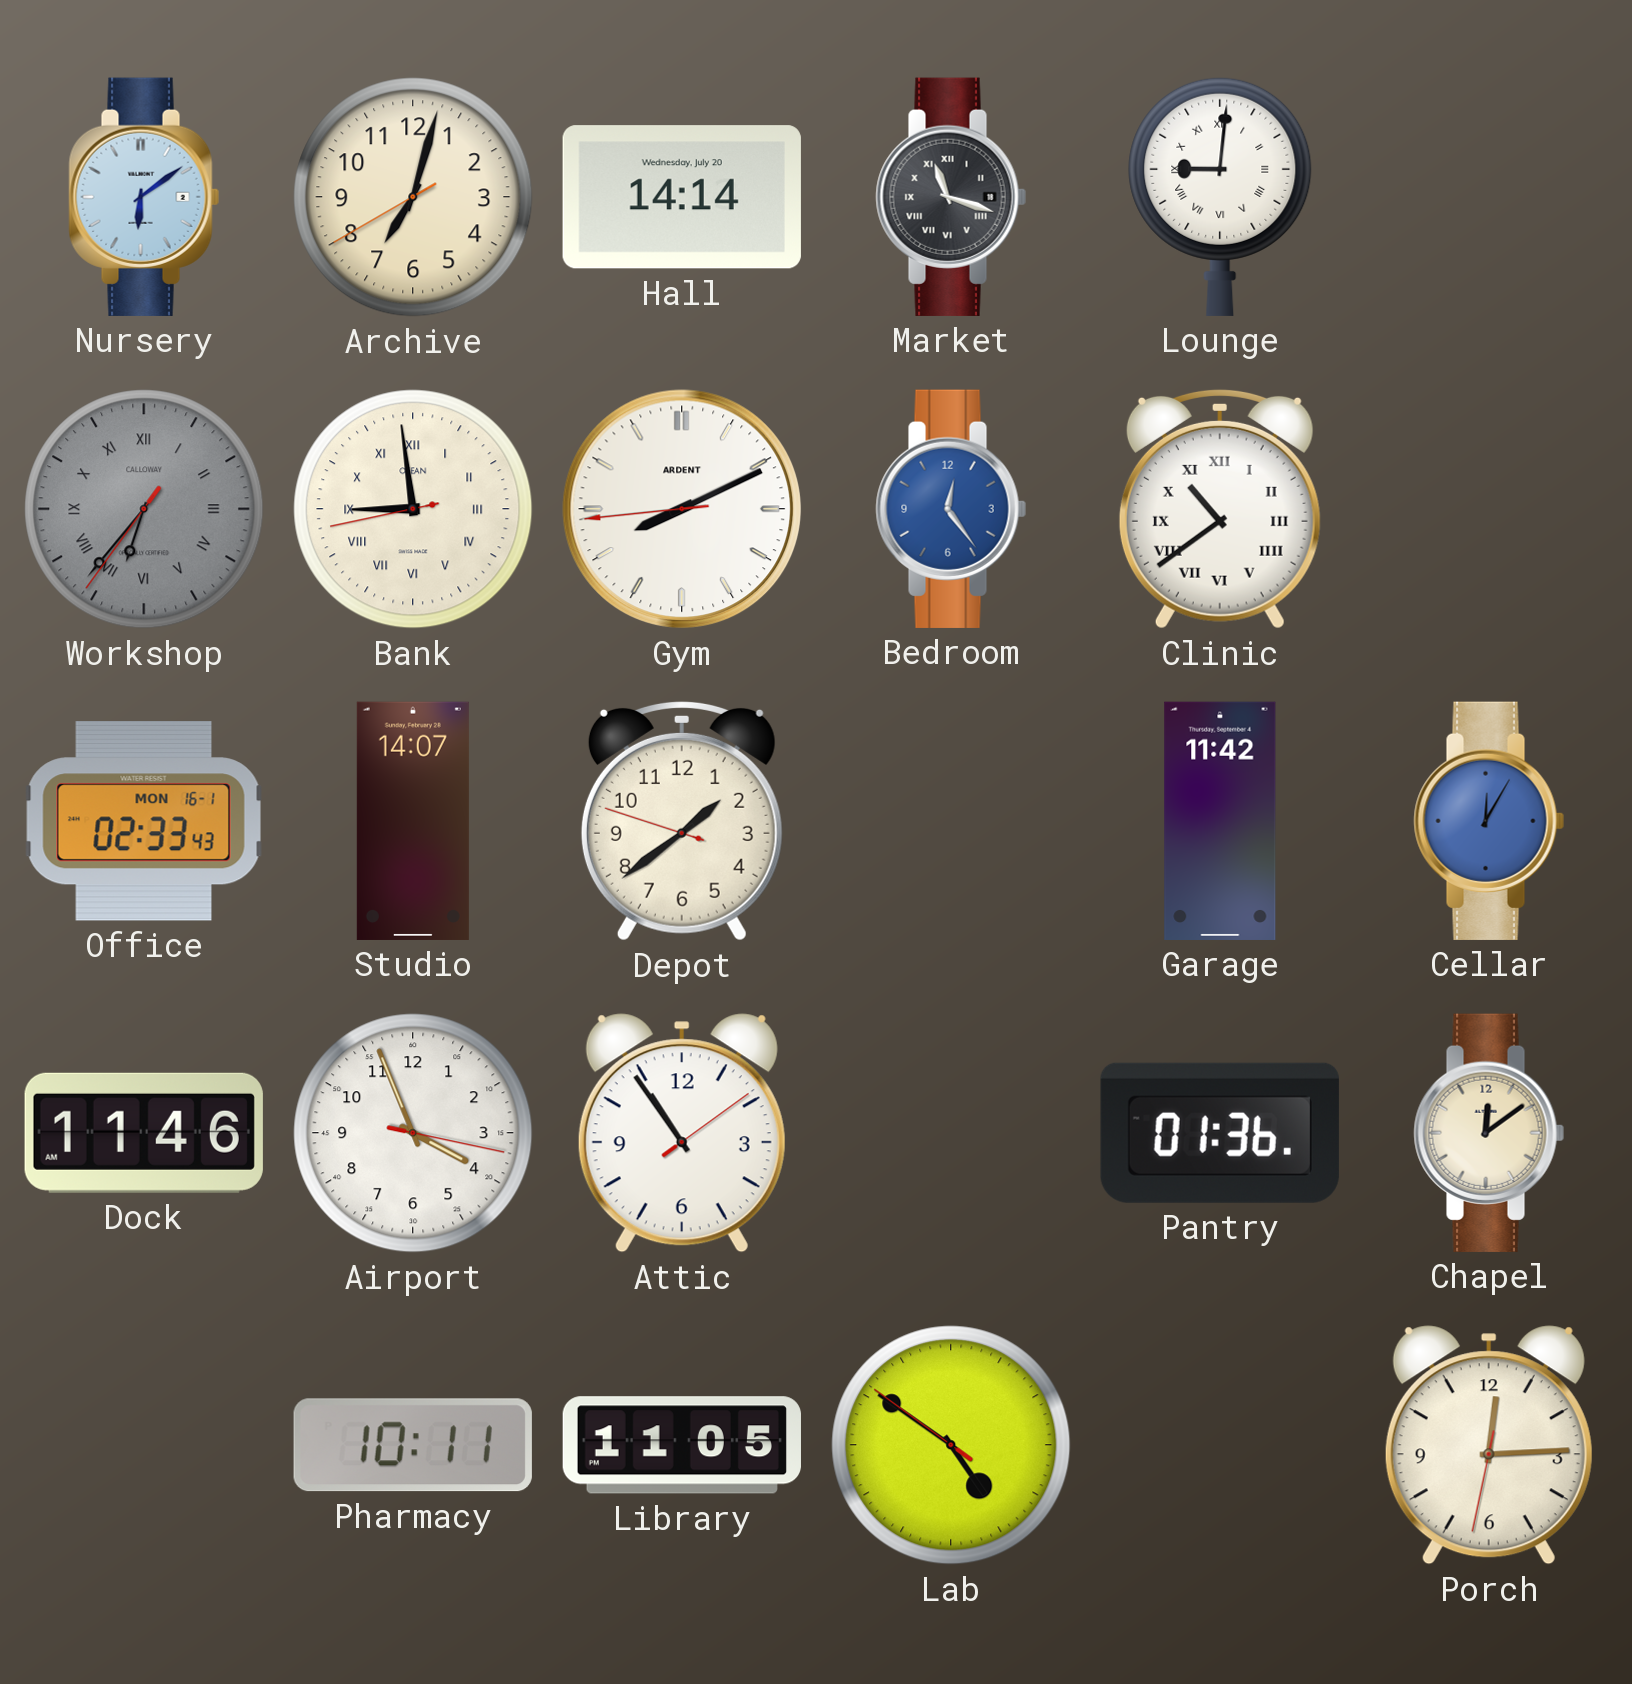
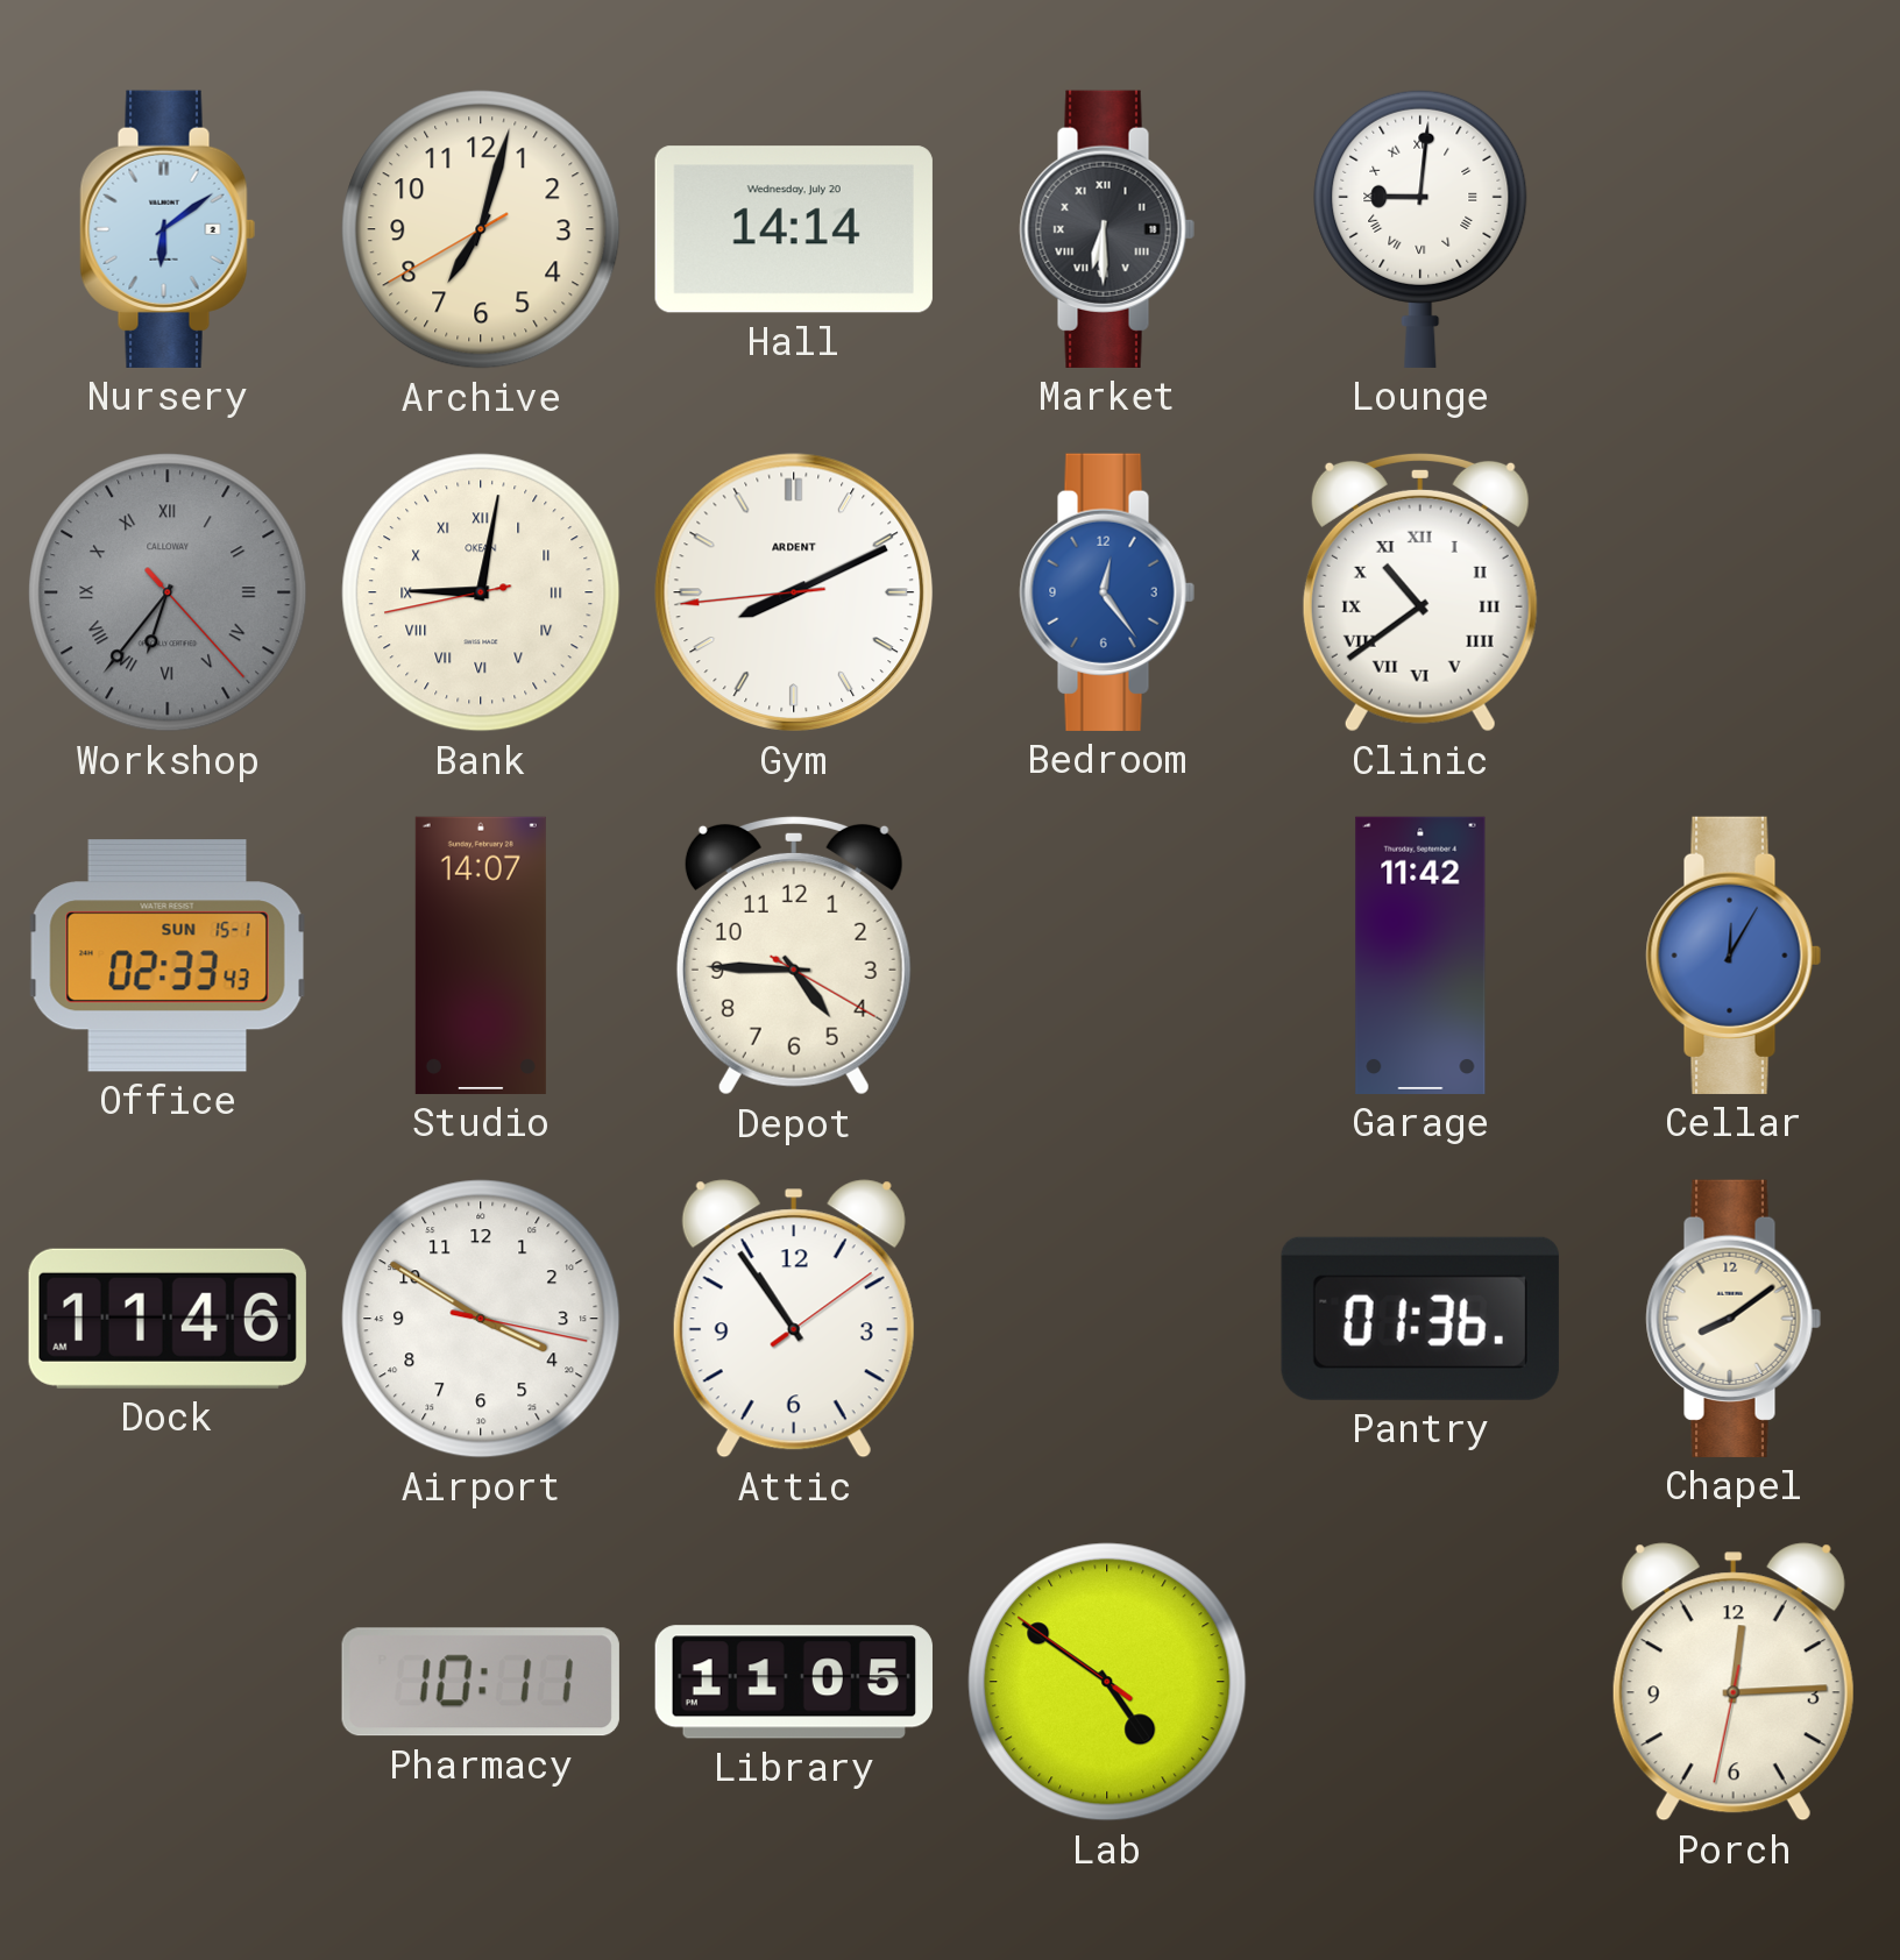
Market: 11:18 -> 6:30
Workshop: 6:36:36 -> 6:36:23
Bank: 8:58 -> 9:01
Office date: MON 16-1 -> SUN 15-1
Depot: 1:38 -> 4:45
Airport: 3:56 -> 3:50
Chapel: 12:09 -> 8:09
